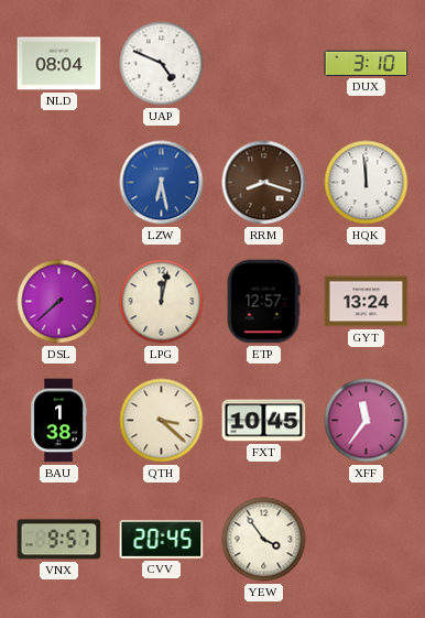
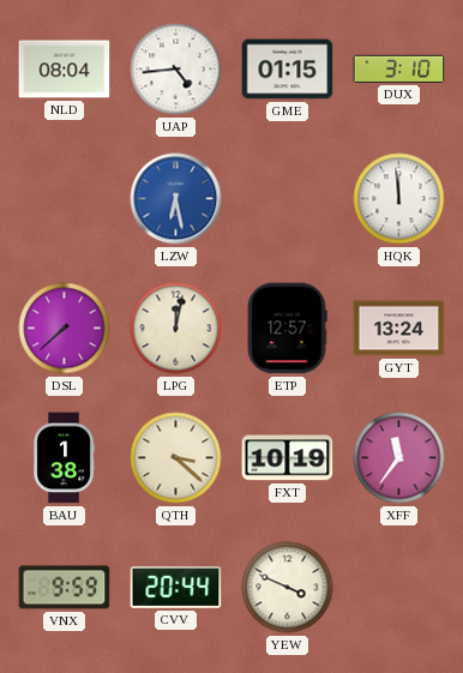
UAP: 4:49 -> 4:44
GME: none -> 01:15
RRM: 8:18 -> none
FXT: 10:45 -> 10:19
VNX: 9:57 -> 9:59
CVV: 20:45 -> 20:44
YEW: 3:54 -> 3:49
